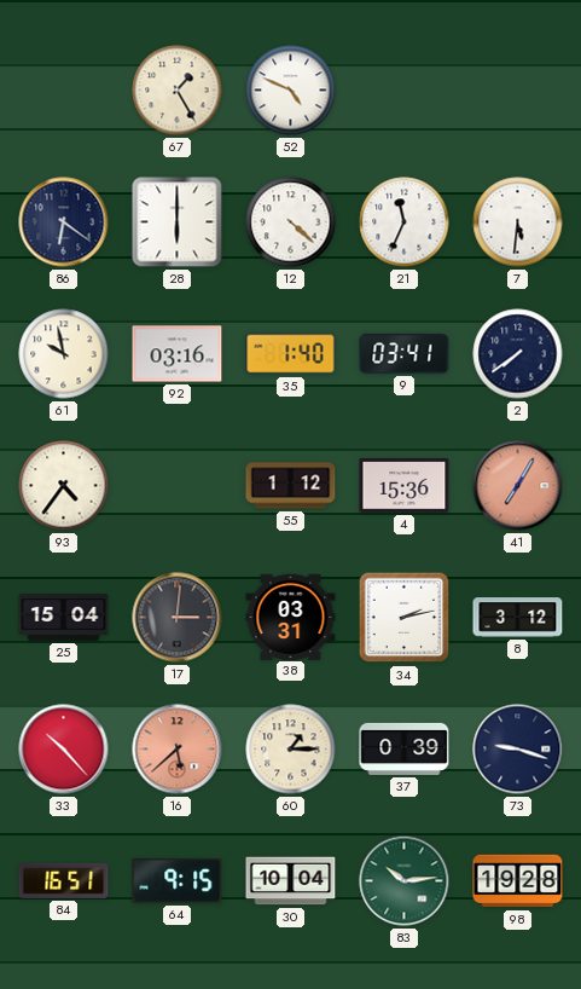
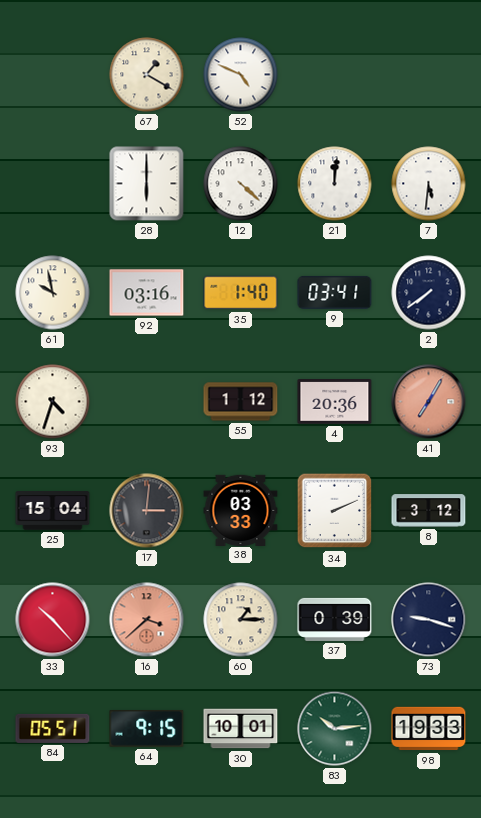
67: 1:25 -> 1:20
86: 6:21 -> none
21: 11:34 -> 12:01
93: 4:36 -> 4:33
4: 15:36 -> 20:36
38: 03:31 -> 03:33
34: 2:13 -> 2:11
16: 5:38 -> 3:38
84: 16:51 -> 05:51
30: 10:04 -> 10:01
98: 19:28 -> 19:33
